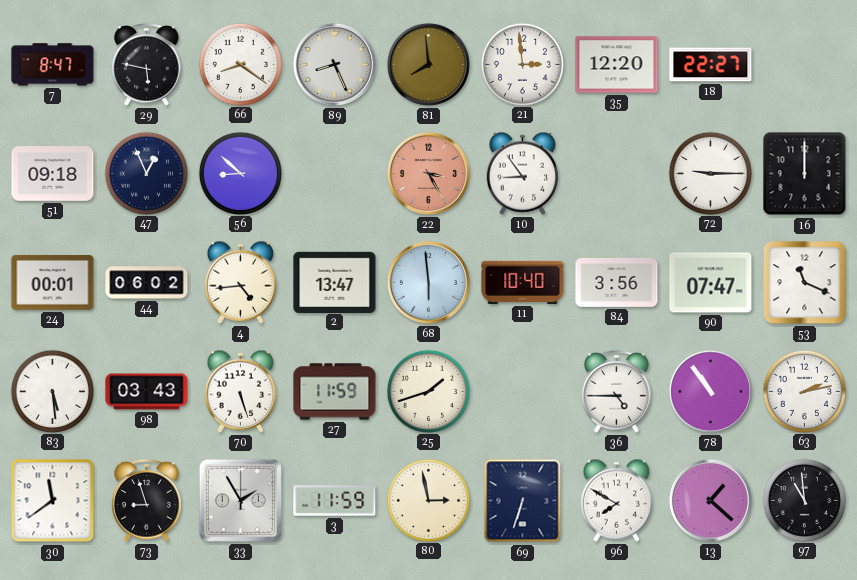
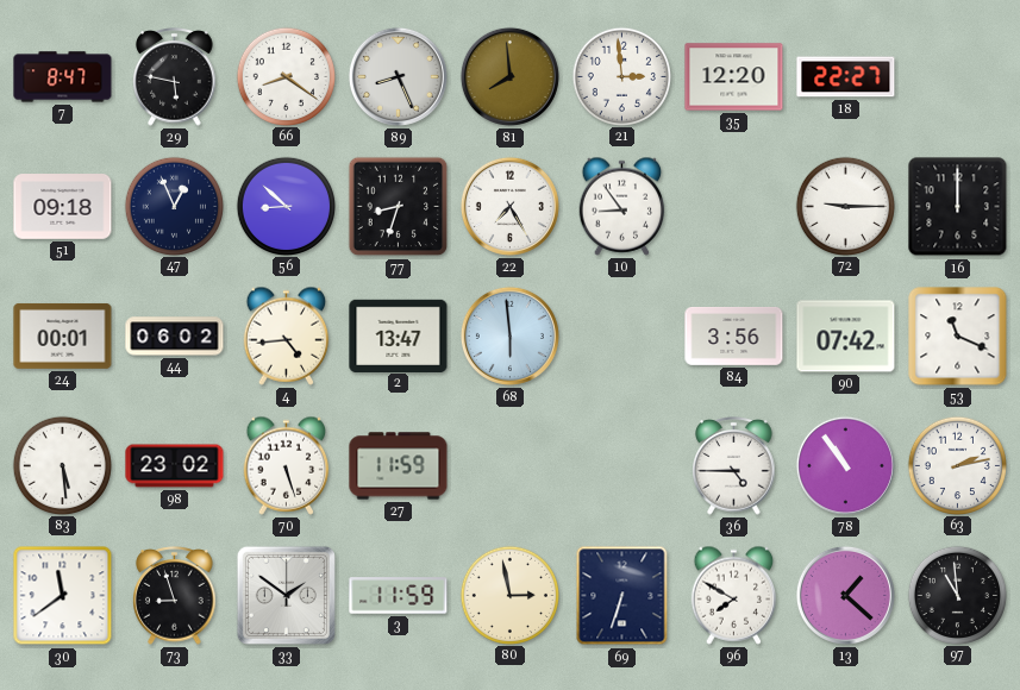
77: none -> 8:33
22: 3:25 -> 7:25
22 dial: salmon -> white
11: 10:40 -> none
90: 07:47 -> 07:42
98: 03:43 -> 23:02
25: 1:42 -> none
33: 1:55 -> 1:51
